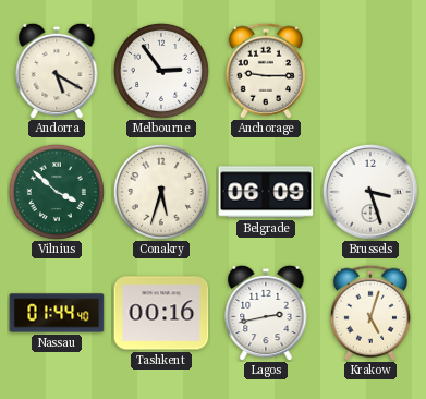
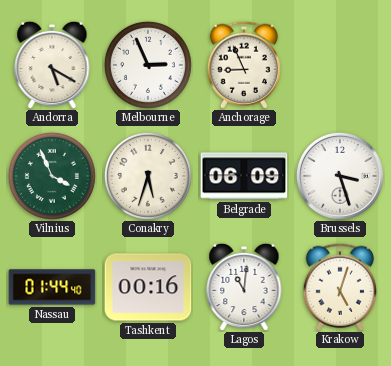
Melbourne: 2:54 -> 2:56
Anchorage: 9:15 -> 8:56
Vilnius: 3:52 -> 3:56
Lagos: 2:43 -> 11:01
